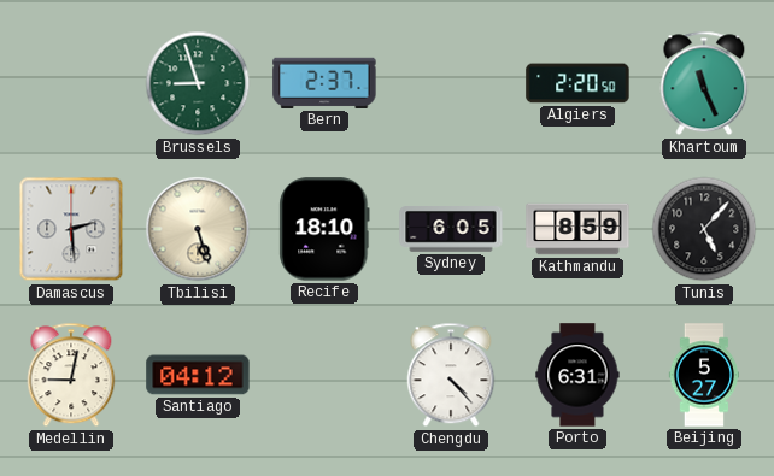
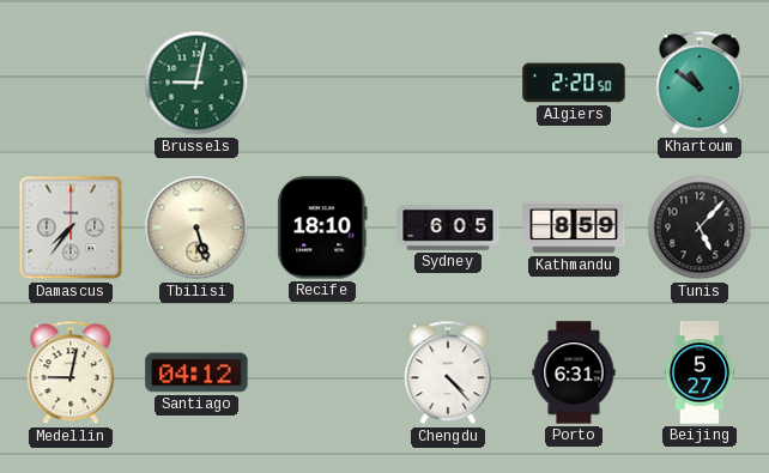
Brussels: 8:57 -> 9:02
Bern: 2:37 -> none
Khartoum: 11:26 -> 10:51
Damascus: 2:29 -> 7:36
